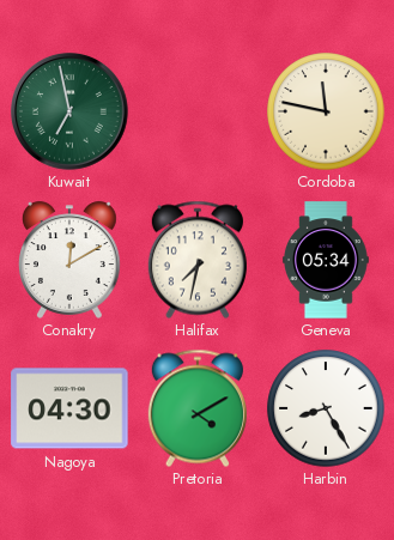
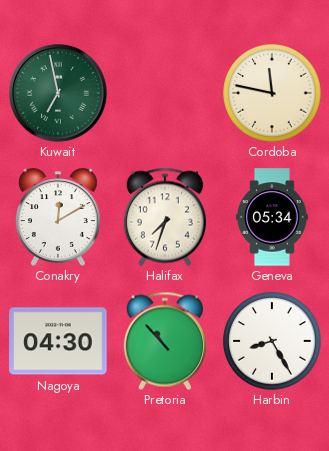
Halifax: 7:32 -> 7:33
Pretoria: 4:10 -> 10:53
